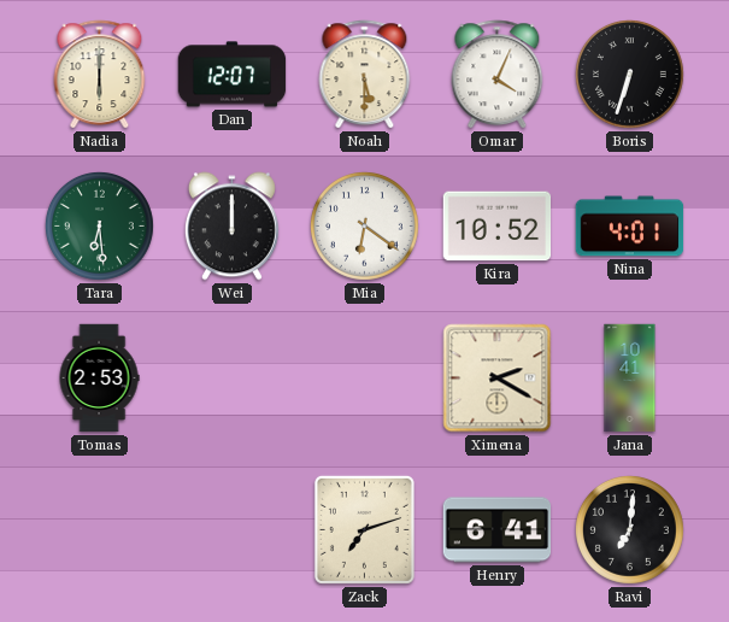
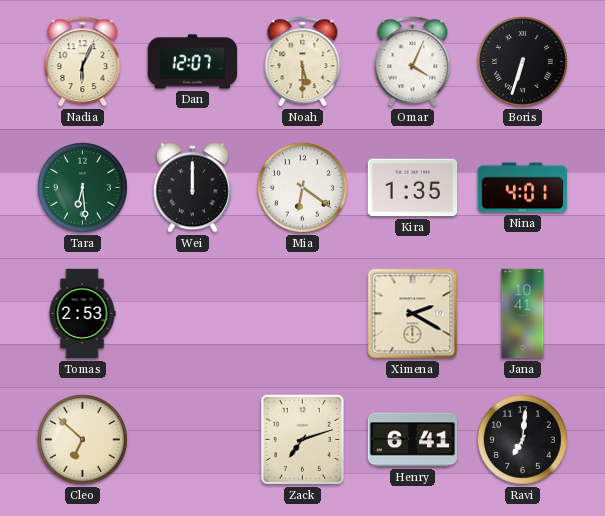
Nadia: 6:00 -> 6:04
Kira: 10:52 -> 1:35
Cleo: none -> 6:52
